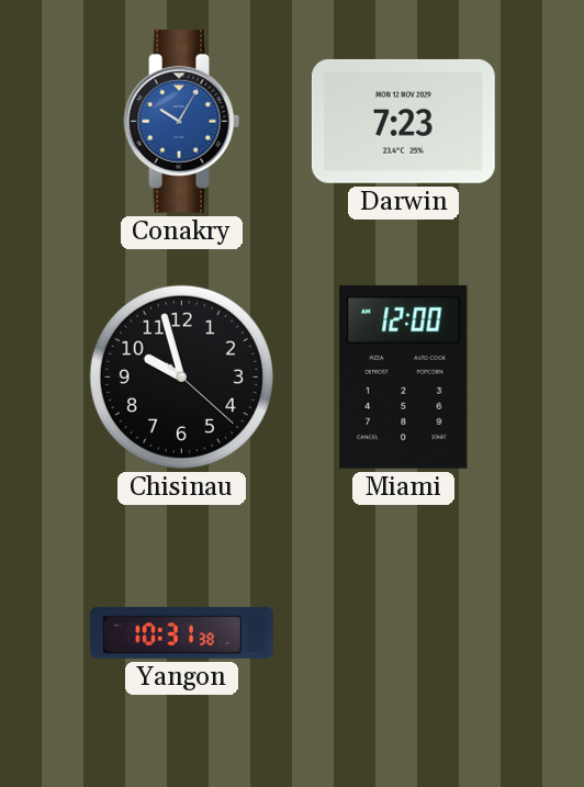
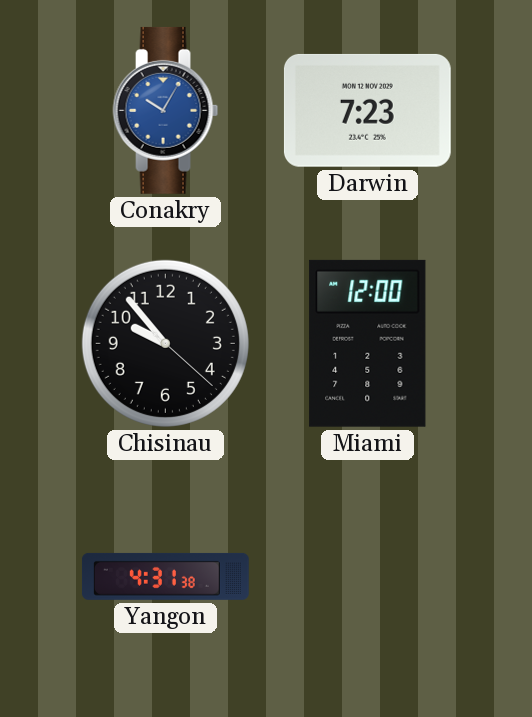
Chisinau: 9:57 -> 9:53
Yangon: 10:31 -> 4:31
